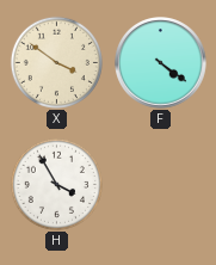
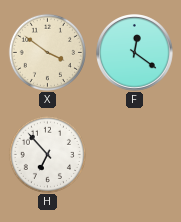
F: 4:21 -> 12:21
H: 3:55 -> 6:53
